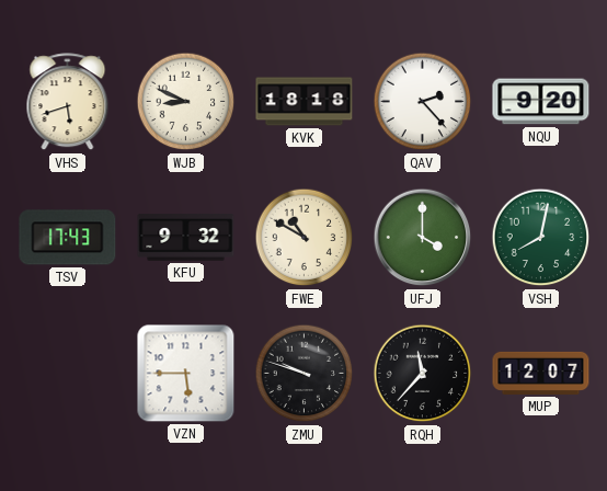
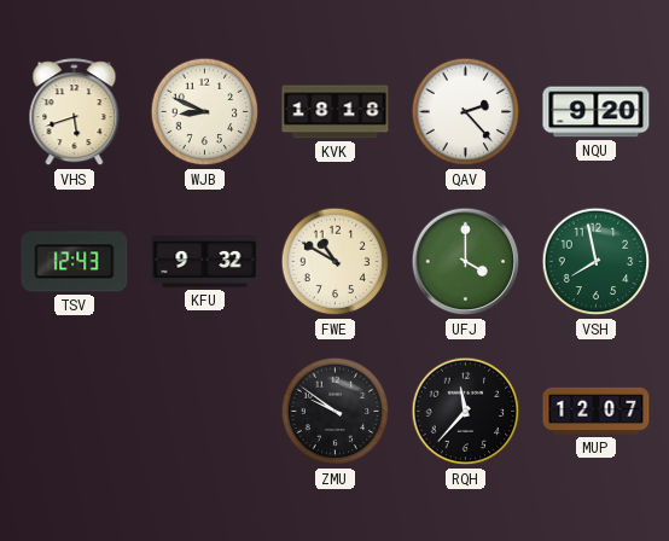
TSV: 17:43 -> 12:43
VSH: 8:02 -> 7:58
VZN: 5:45 -> none
ZMU: 9:48 -> 9:51
